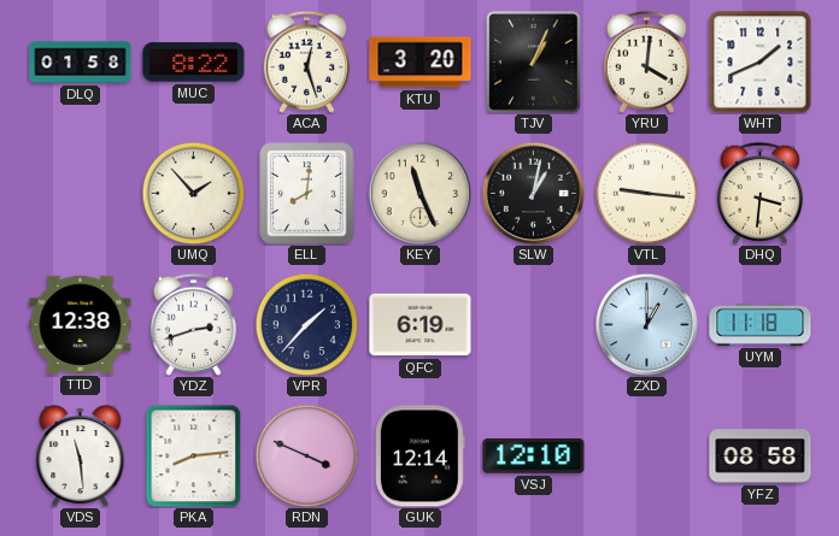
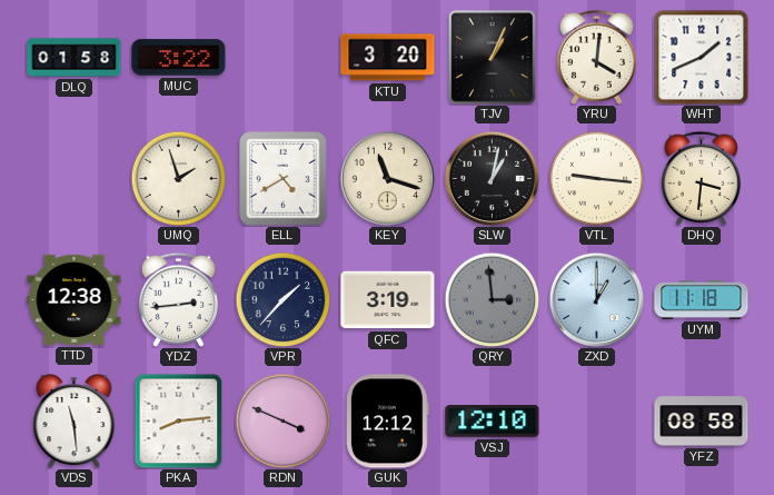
MUC: 8:22 -> 3:22
ACA: 12:27 -> none
UMQ: 1:53 -> 1:57
ELL: 8:01 -> 4:40
KEY: 11:26 -> 11:18
YDZ: 2:42 -> 2:44
QFC: 6:19 -> 3:19
QRY: none -> 2:59
GUK: 12:14 -> 12:12
